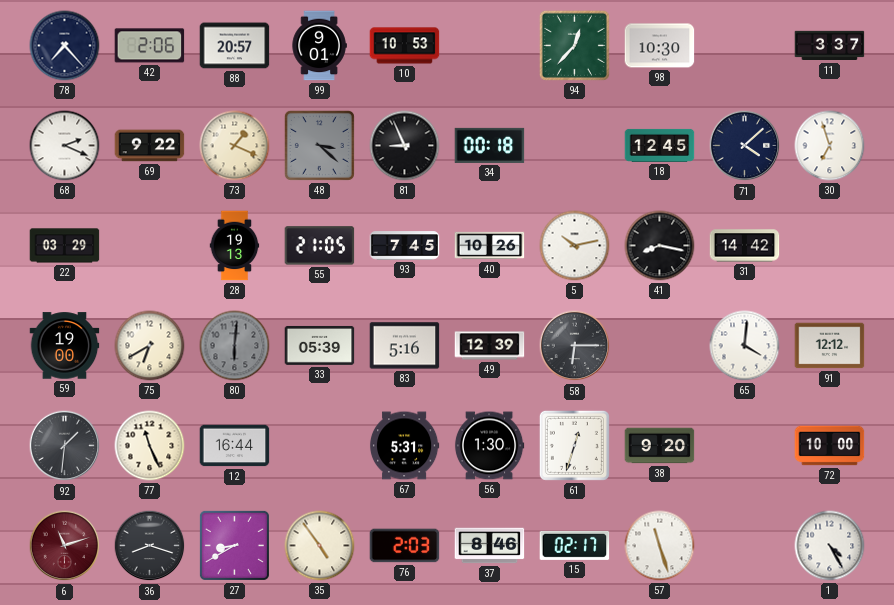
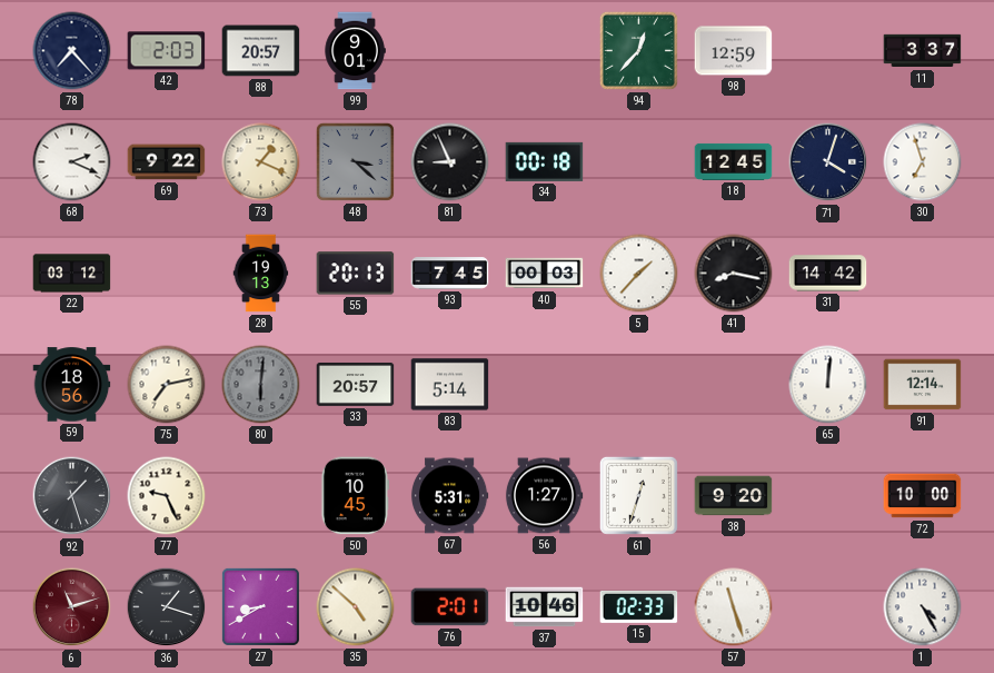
42: 2:06 -> 2:03
10: 10:53 -> none
98: 10:30 -> 12:59
71: 4:08 -> 4:03
22: 03:29 -> 03:12
55: 21:05 -> 20:13
40: 10:26 -> 00:03
5: 10:13 -> 1:37
59: 19:00 -> 18:56
75: 6:40 -> 7:13
33: 05:39 -> 20:57
83: 5:16 -> 5:14
49: 12:39 -> none
58: 6:15 -> none
65: 4:01 -> 12:01
91: 12:12 -> 12:14
92: 1:31 -> 1:27
77: 11:26 -> 9:26
12: 16:44 -> none
50: none -> 10:45
56: 1:30 -> 1:27
36: 8:18 -> 1:18
35: 4:54 -> 4:52
76: 2:03 -> 2:01
37: 8:46 -> 10:46
15: 02:17 -> 02:33
